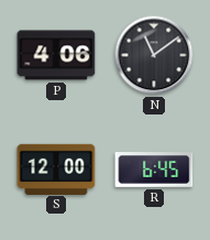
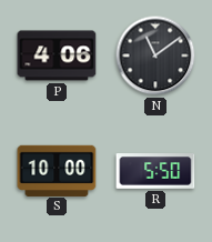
S: 12:00 -> 10:00
R: 6:45 -> 5:50
